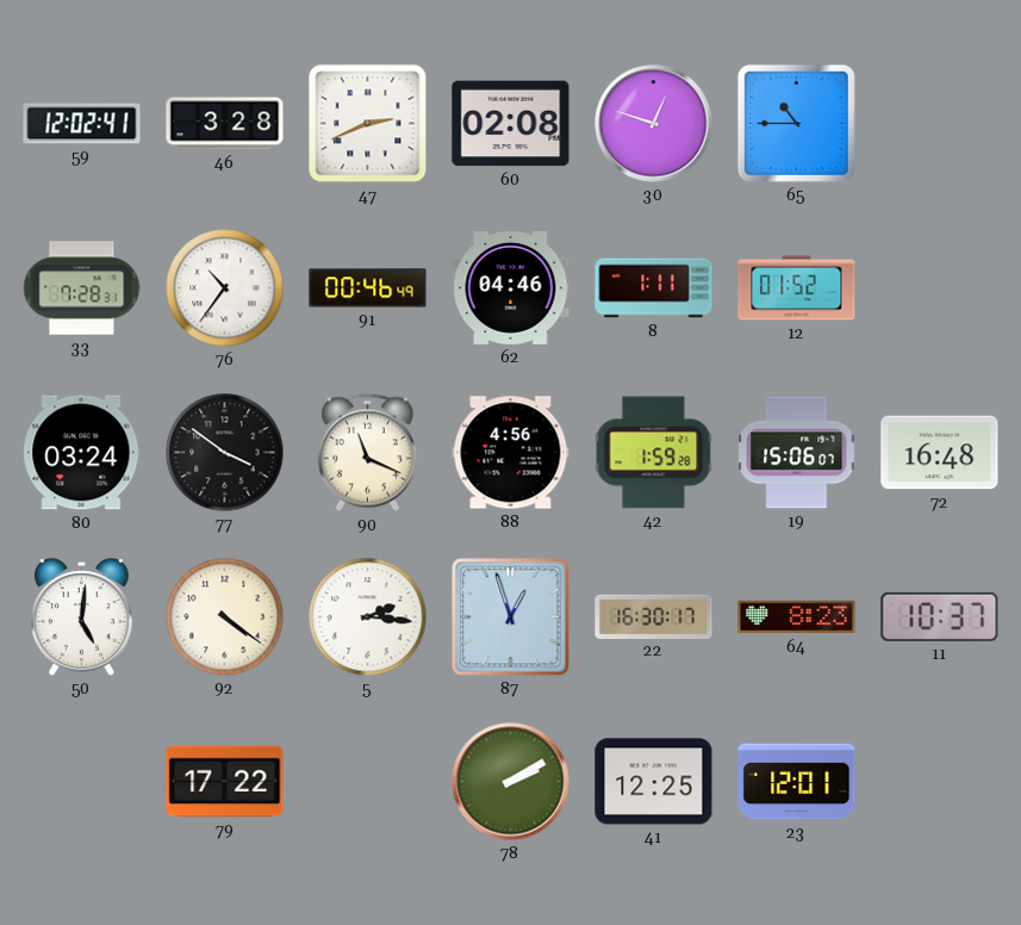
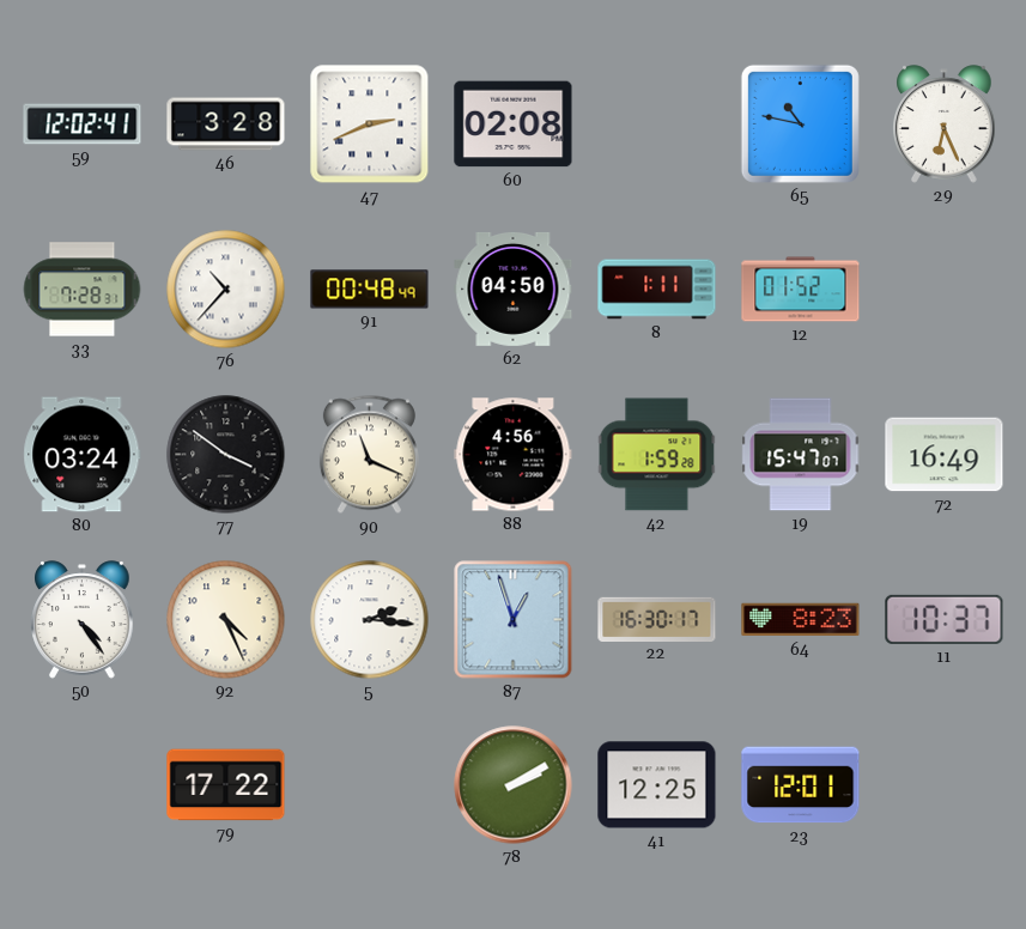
30: 12:48 -> none
65: 10:45 -> 10:47
29: none -> 6:26
76: 10:36 -> 10:37
91: 00:46 -> 00:48
62: 04:46 -> 04:50
19: 15:06 -> 15:47
72: 16:48 -> 16:49
50: 5:01 -> 4:24
92: 4:21 -> 4:26
